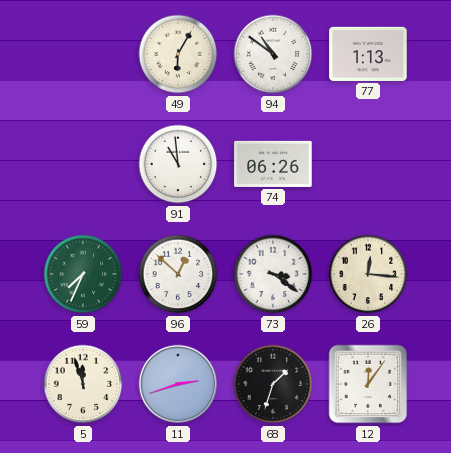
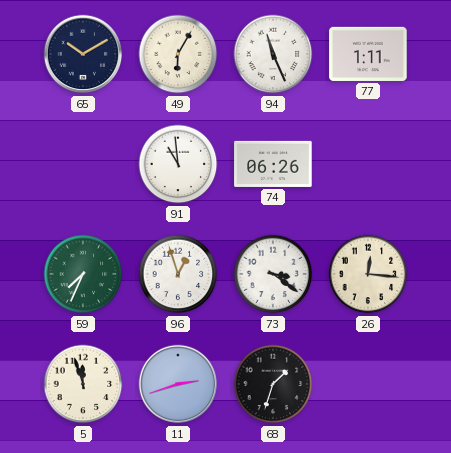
65: none -> 10:10
94: 10:51 -> 11:26
77: 1:13 -> 1:11
96: 12:52 -> 12:57
12: 12:06 -> none
